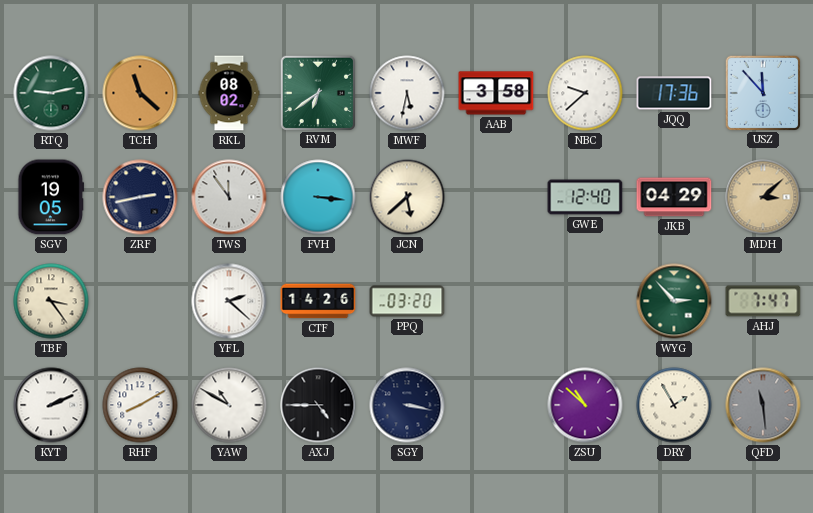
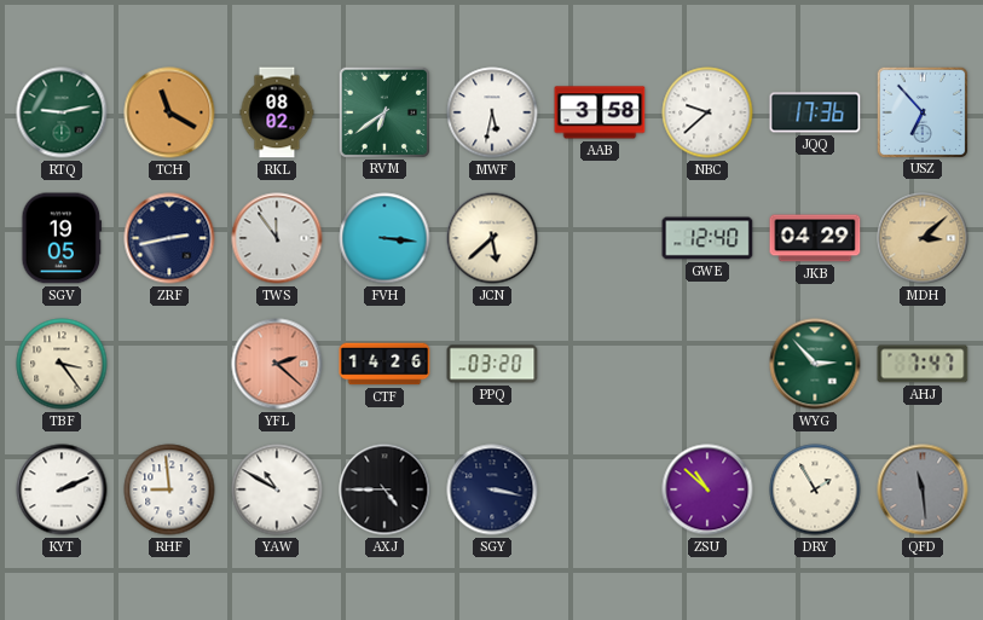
TCH: 11:22 -> 11:20
USZ: 11:53 -> 6:53
YFL dial: white -> salmon
RHF: 8:10 -> 8:59
